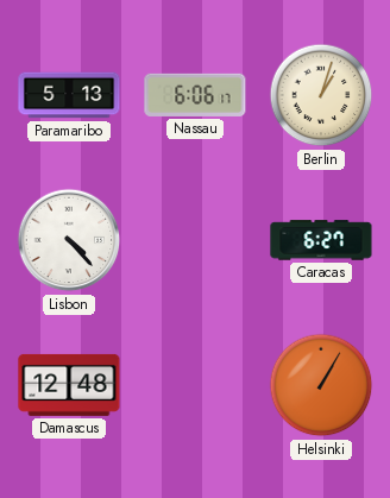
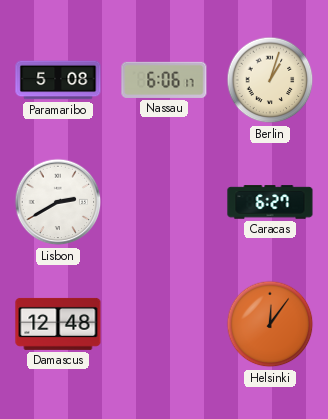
Paramaribo: 5:13 -> 5:08
Lisbon: 4:23 -> 2:40
Helsinki: 1:05 -> 12:06
